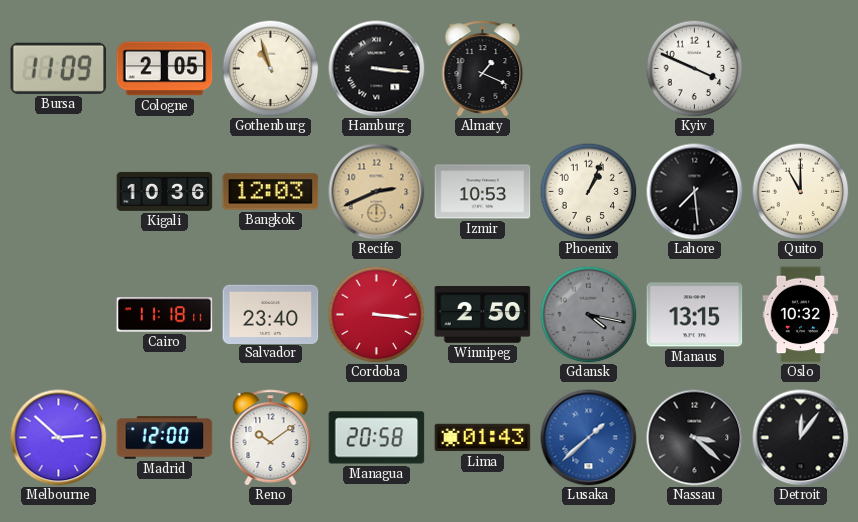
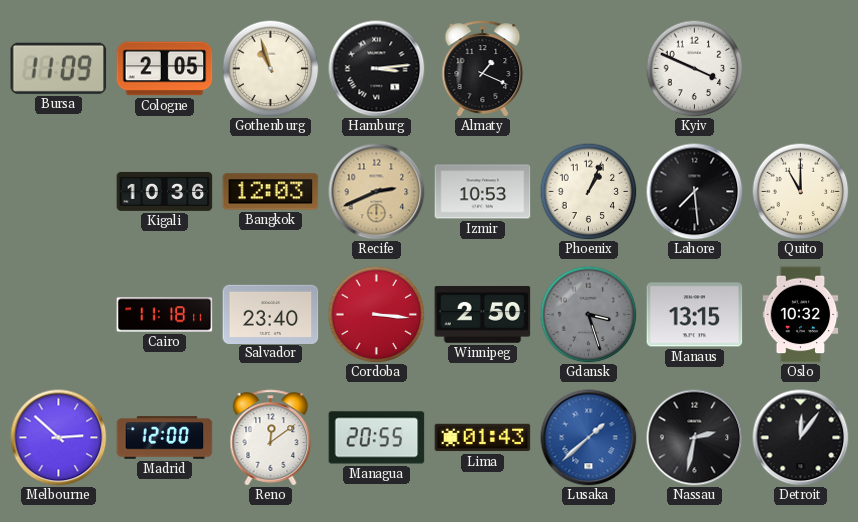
Hamburg: 3:16 -> 3:14
Gdansk: 4:17 -> 3:27
Reno: 10:09 -> 12:09
Managua: 20:58 -> 20:55
Nassau: 3:22 -> 2:32
